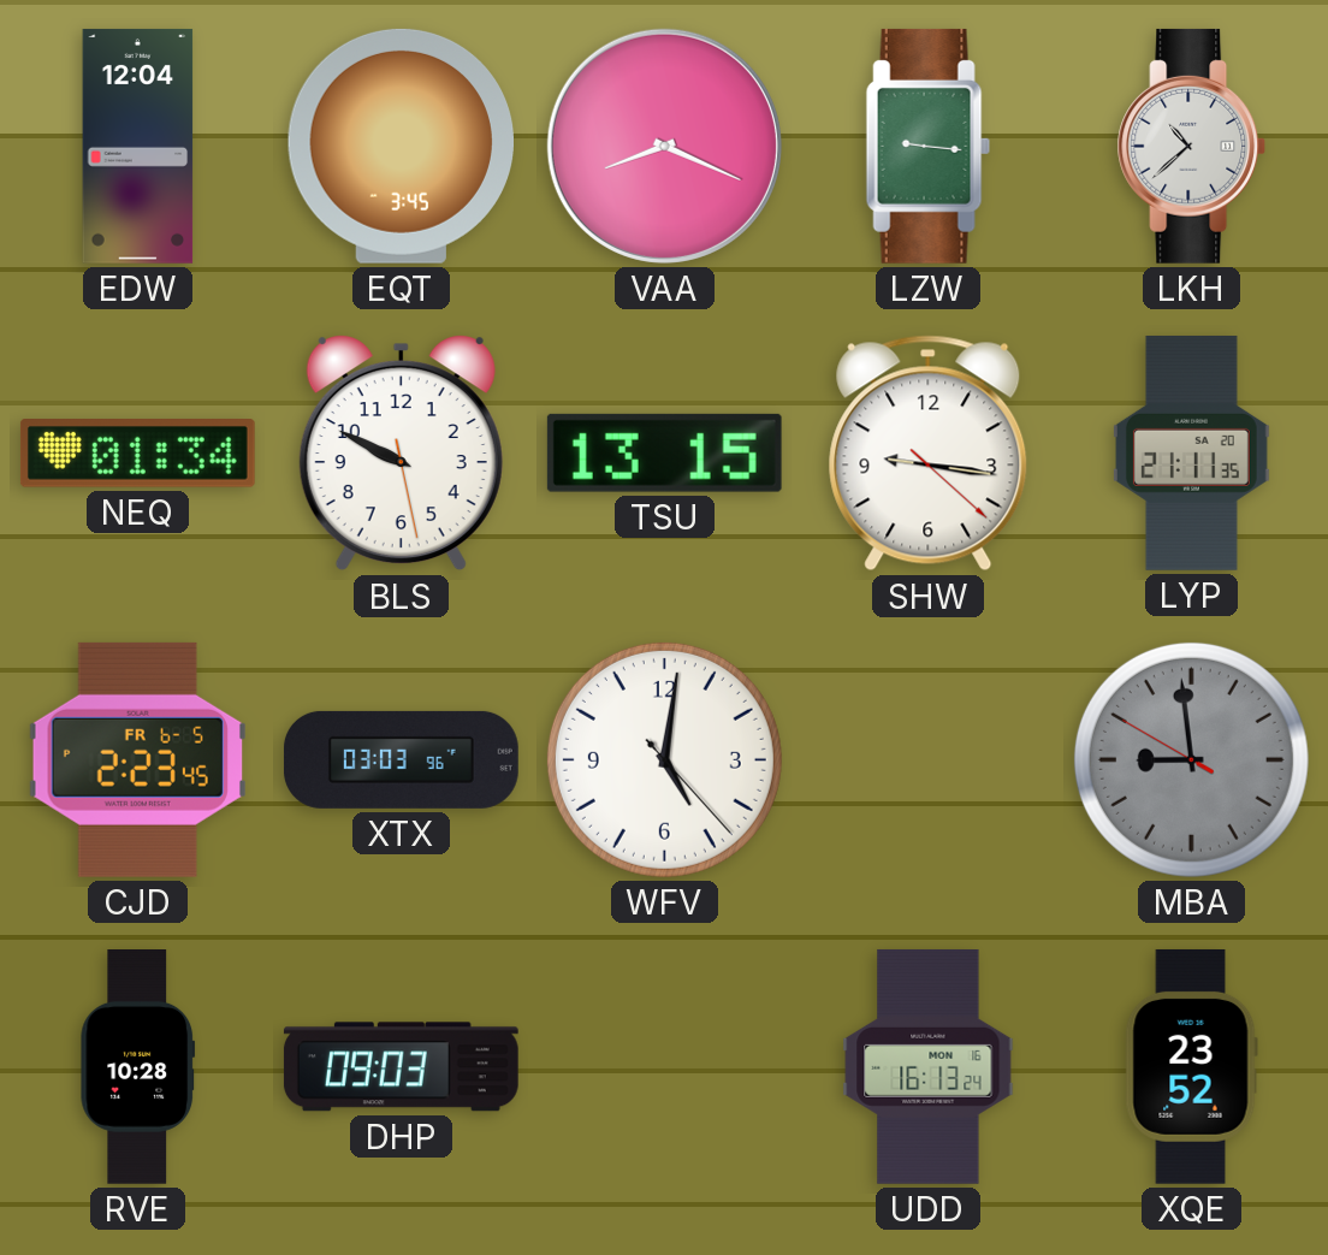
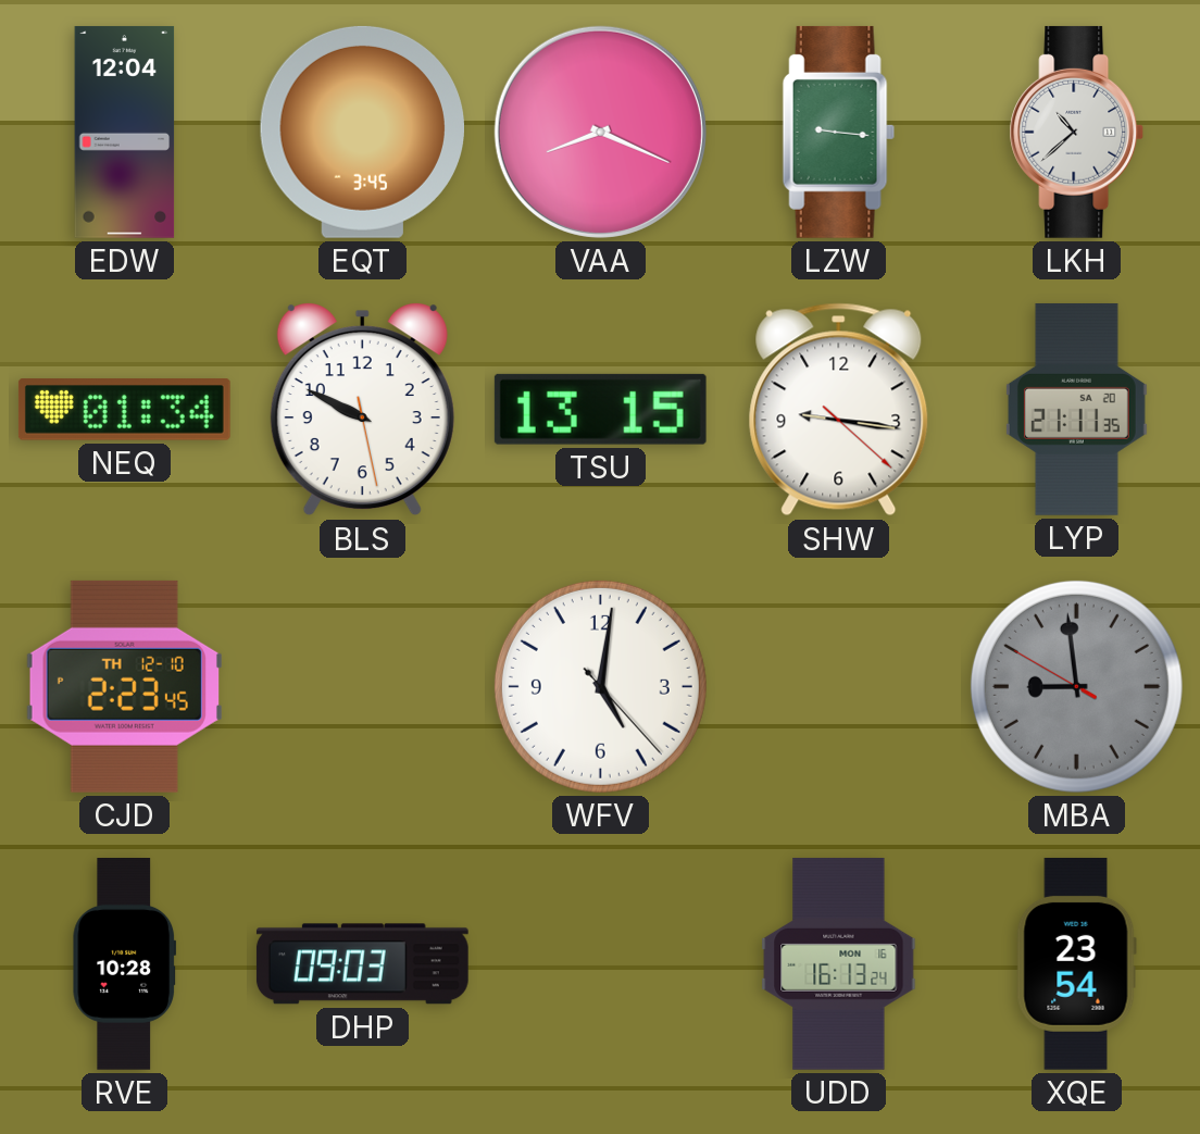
CJD date: FR 6-5 -> TH 12-10
XTX: 03:03 -> none
XQE: 23:52 -> 23:54
